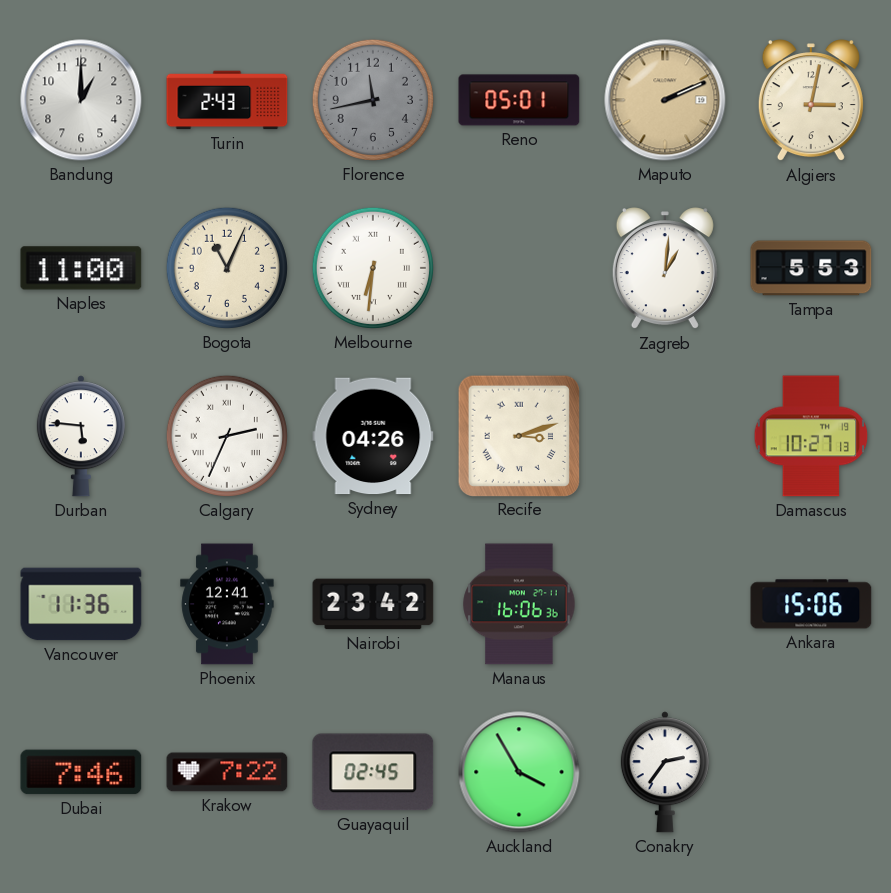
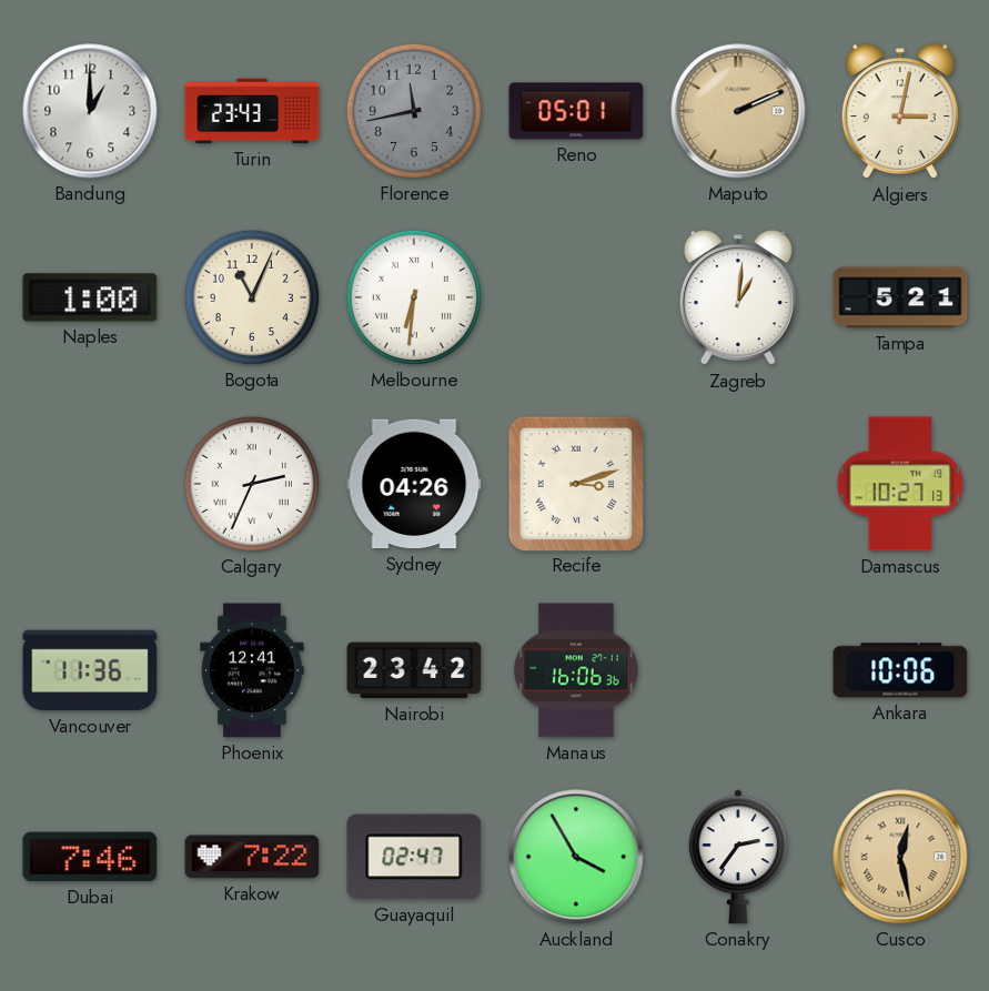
Turin: 2:43 -> 23:43
Naples: 11:00 -> 1:00
Tampa: 5:53 -> 5:21
Durban: 5:46 -> none
Ankara: 15:06 -> 10:06
Guayaquil: 02:45 -> 02:47
Cusco: none -> 12:28
